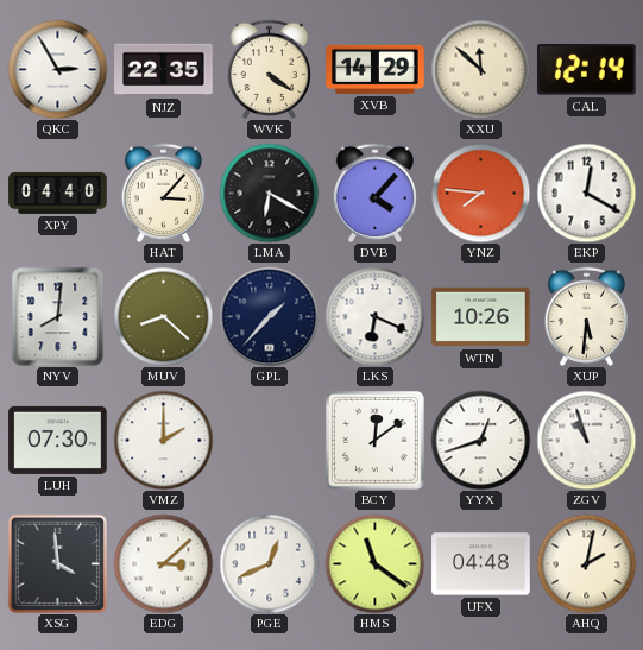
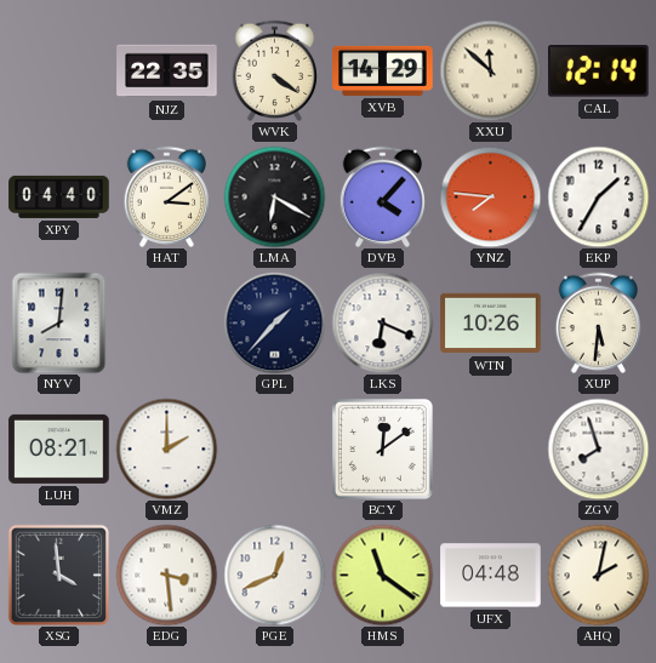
QKC: 2:55 -> none
HAT: 3:07 -> 3:09
EKP: 12:20 -> 1:35
MUV: 8:22 -> none
LUH: 07:30 -> 08:21
YYX: 12:42 -> none
ZGV: 10:57 -> 7:57
EDG: 3:08 -> 3:29
